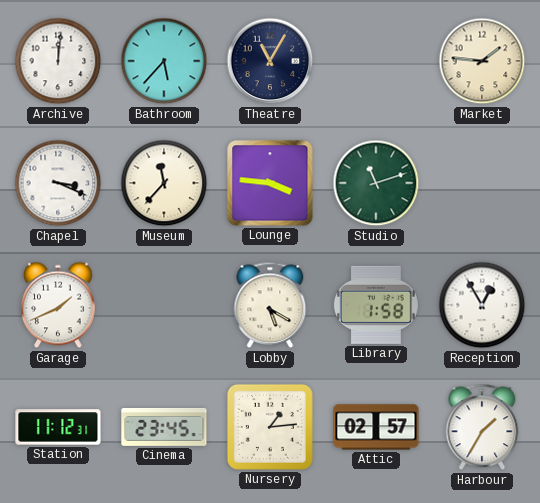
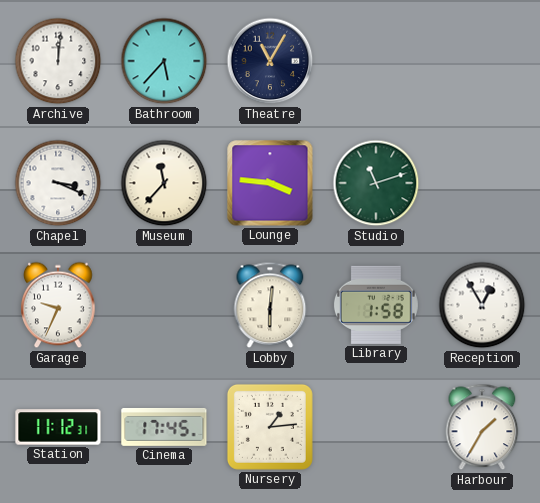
Market: 1:46 -> none
Garage: 1:41 -> 9:34
Lobby: 5:20 -> 6:01
Cinema: 23:45 -> 17:45
Attic: 02:57 -> none
